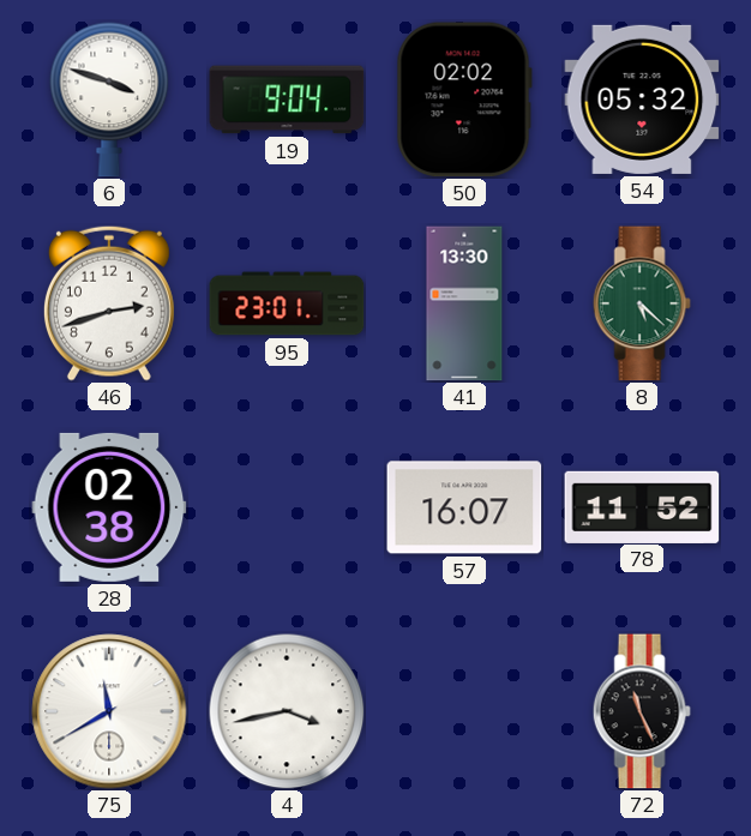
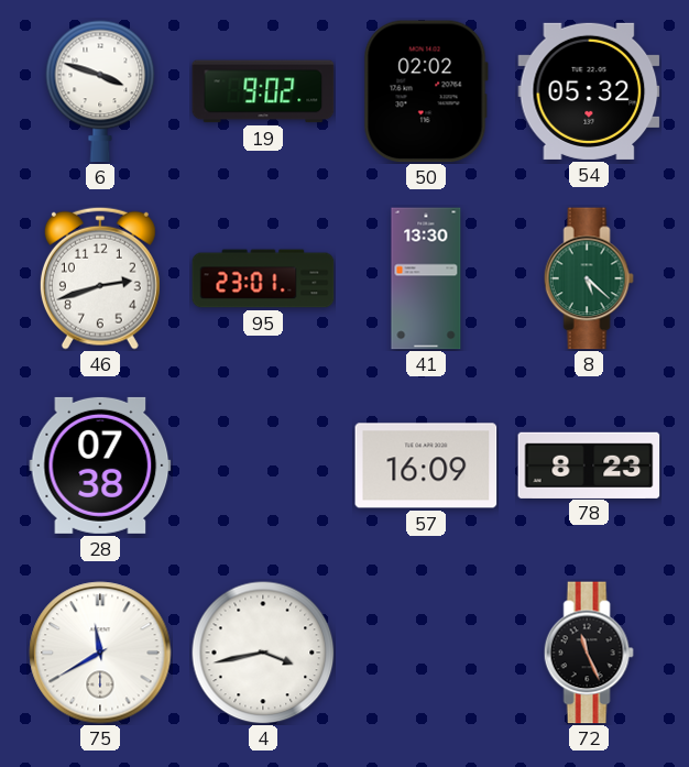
19: 9:04 -> 9:02
28: 02:38 -> 07:38
57: 16:07 -> 16:09
78: 11:52 -> 8:23
